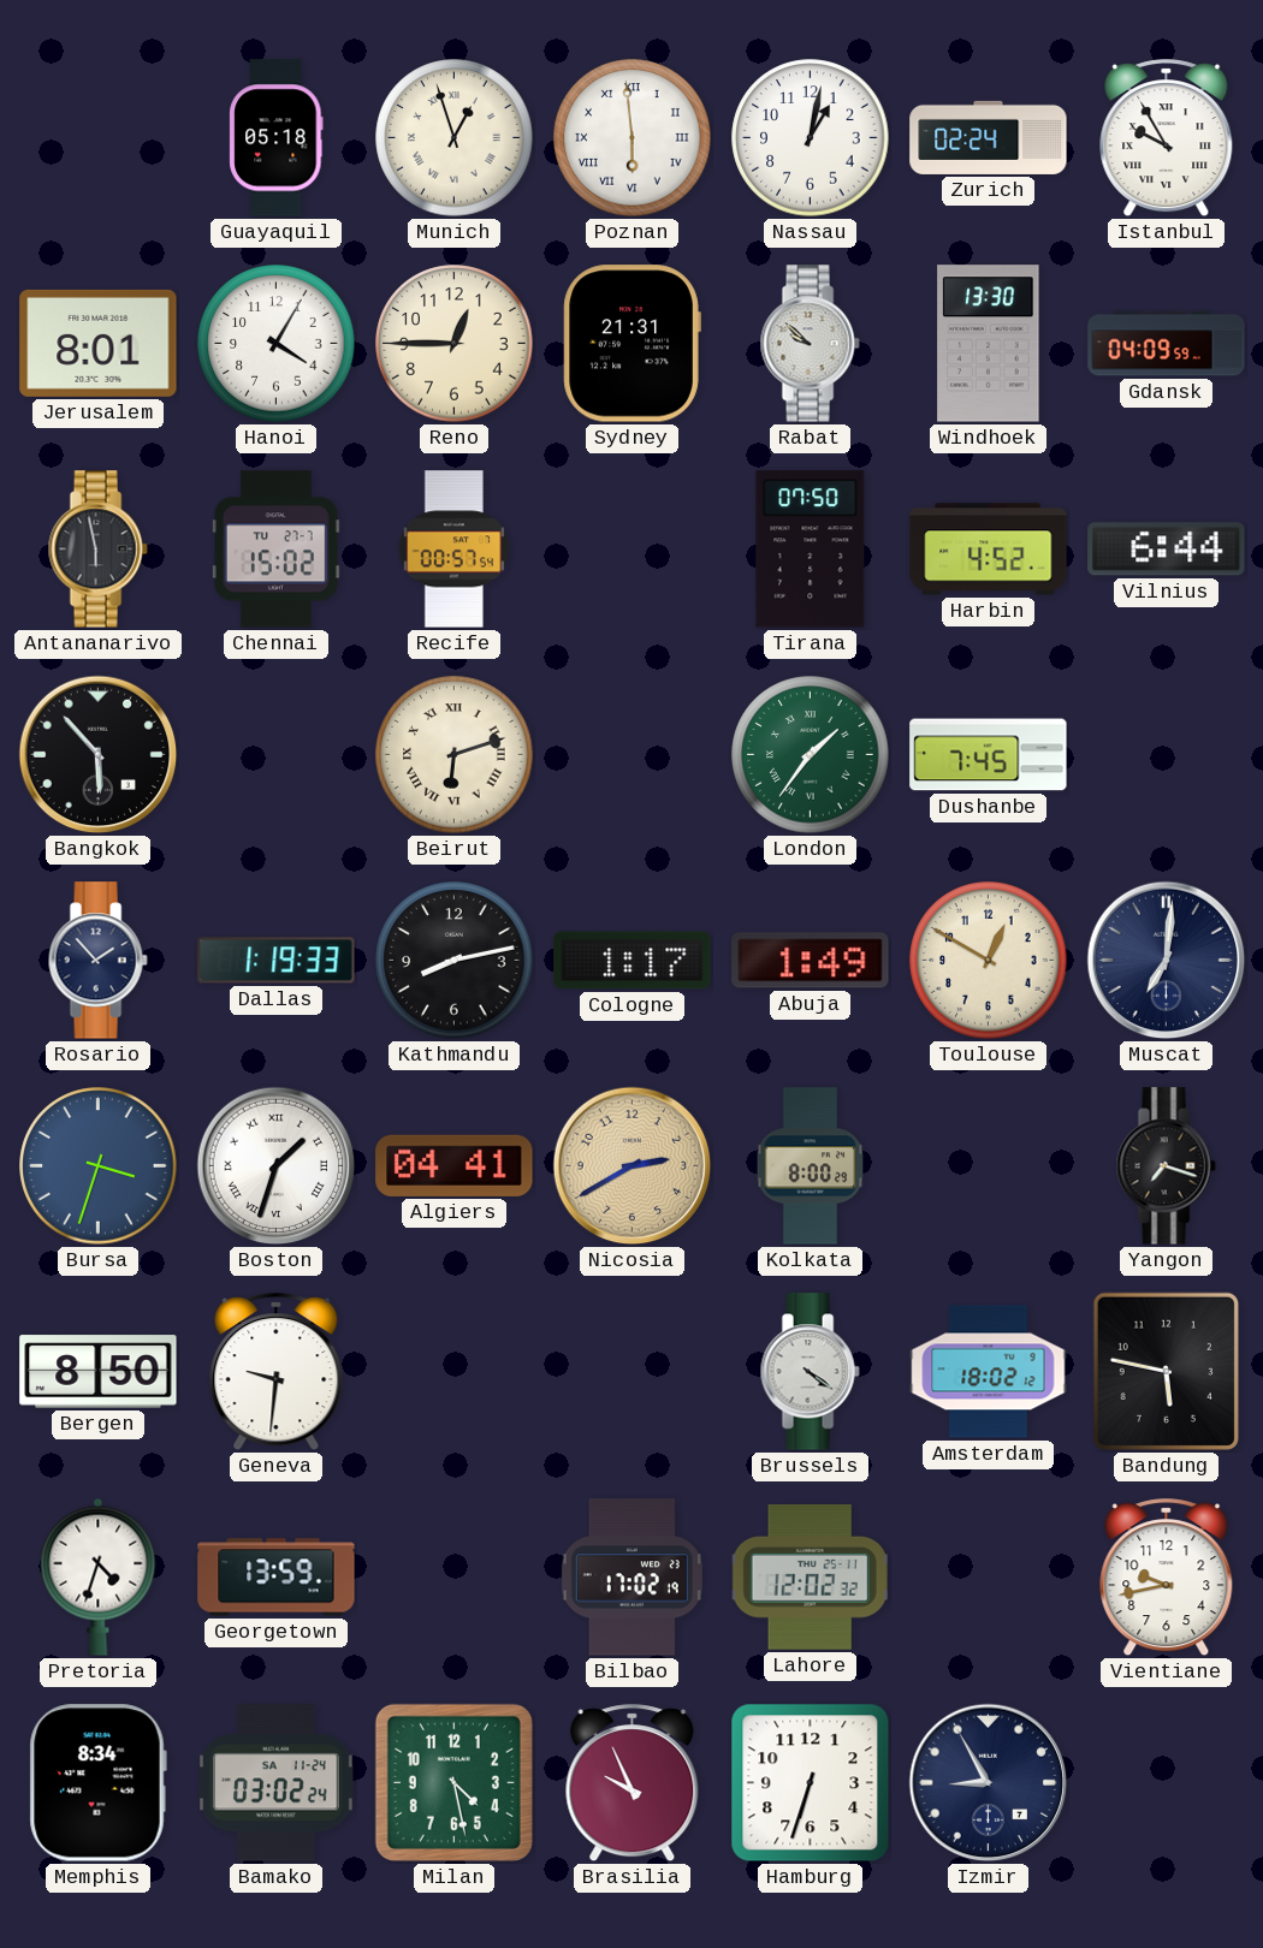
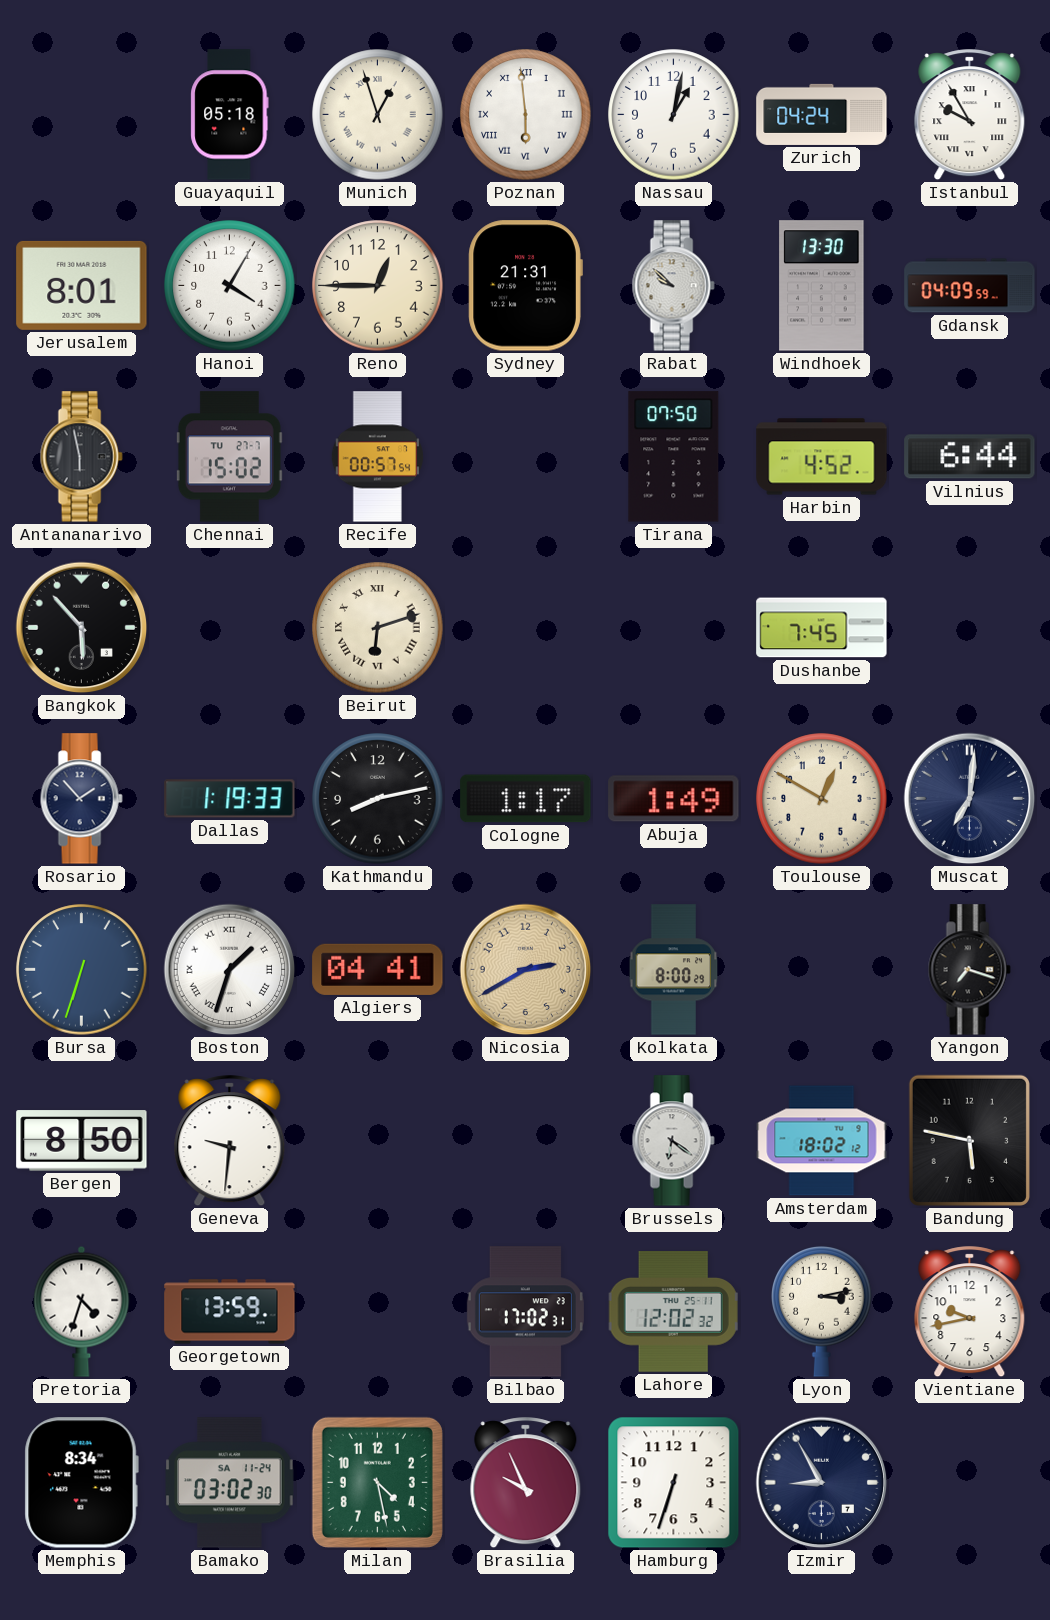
Zurich: 02:24 -> 04:24
London: 1:36 -> none
Bursa: 3:33 -> 6:33
Brussels: 4:21 -> 6:21
Bilbao: 17:02:19 -> 17:02:31
Lyon: none -> 3:13
Bamako: 03:02:24 -> 03:02:30
